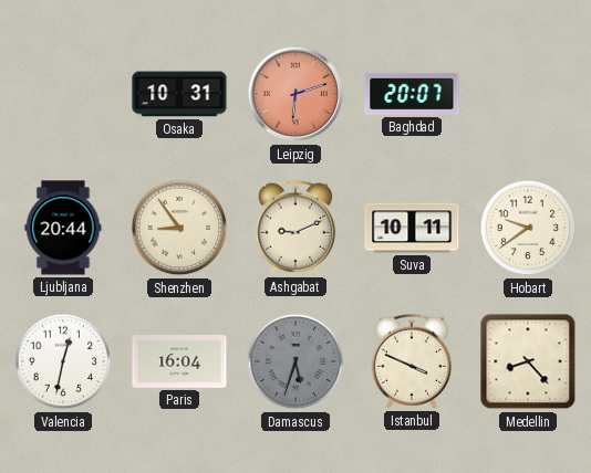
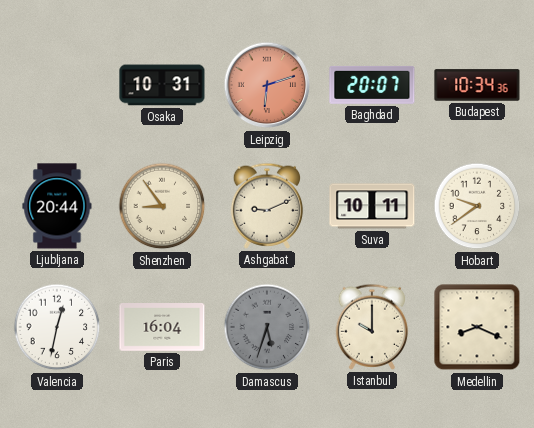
Budapest: none -> 10:34
Istanbul: 3:49 -> 10:00
Medellin: 8:23 -> 8:19
